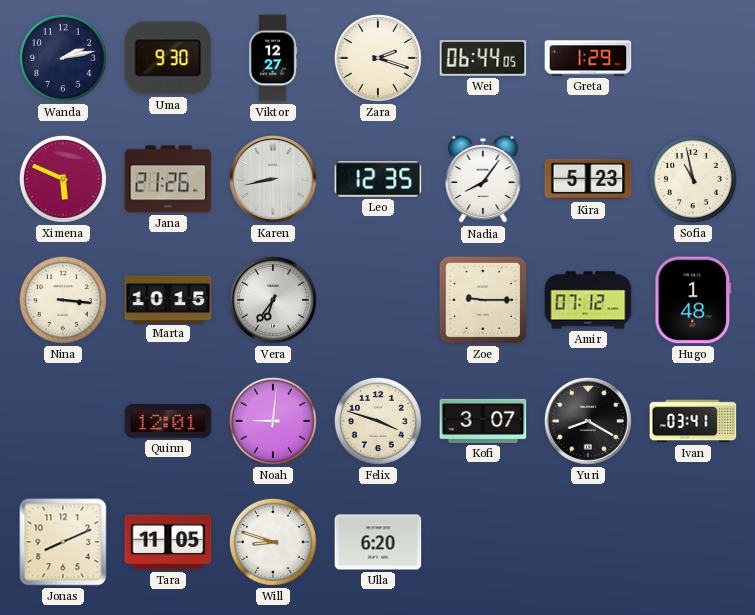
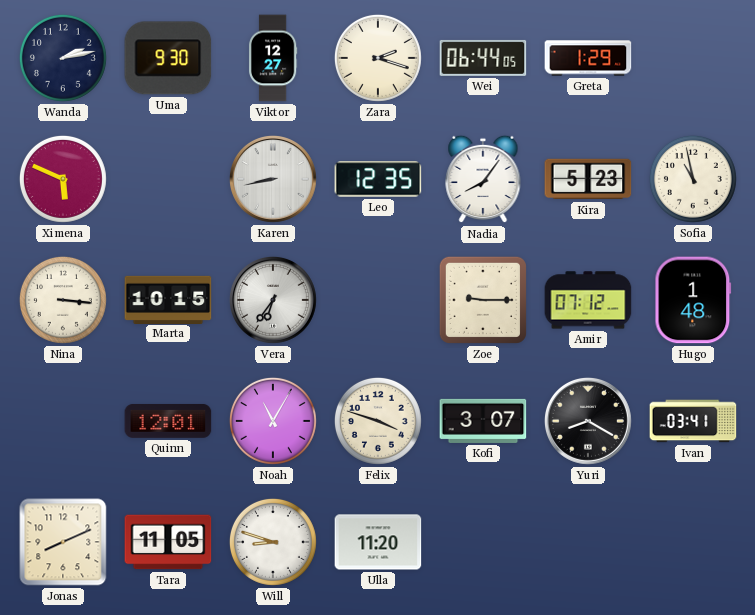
Jana: 21:26 -> none
Noah: 9:01 -> 11:05
Ulla: 6:20 -> 11:20
